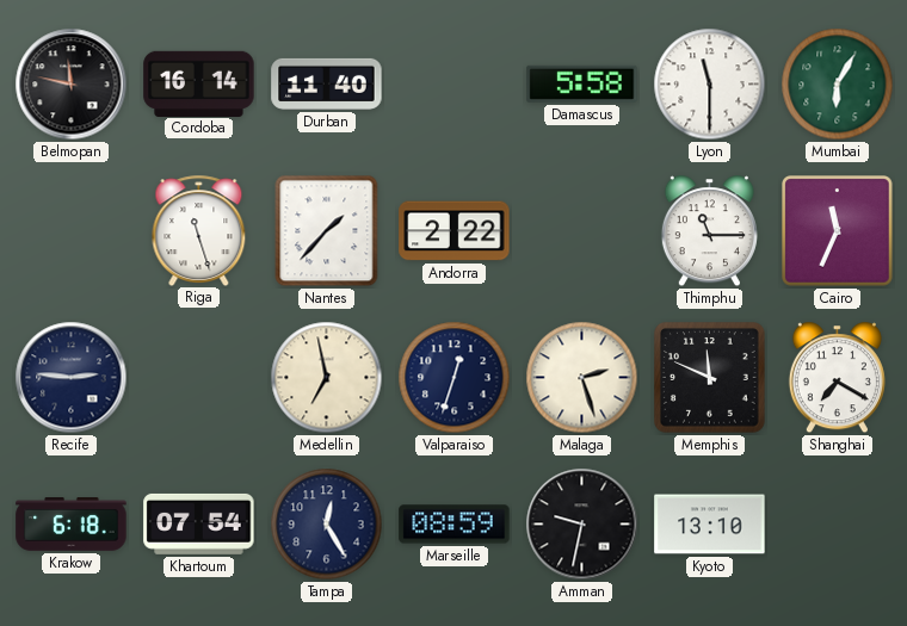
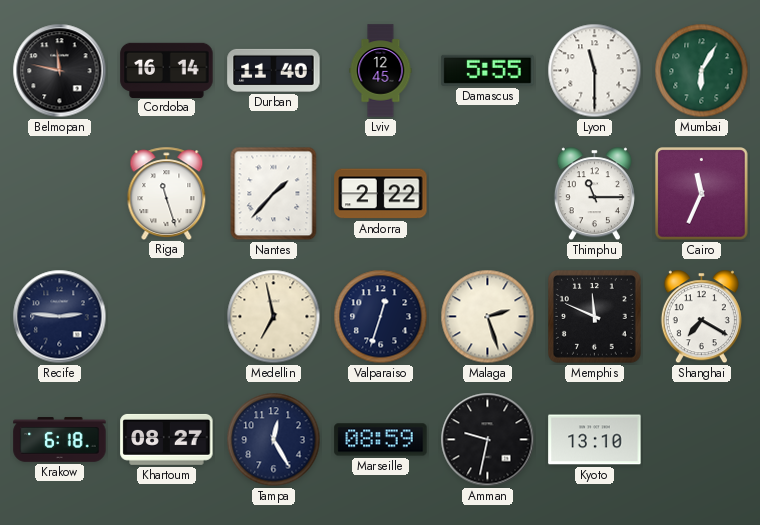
Lviv: none -> 12:45
Damascus: 5:58 -> 5:55
Khartoum: 07:54 -> 08:27
